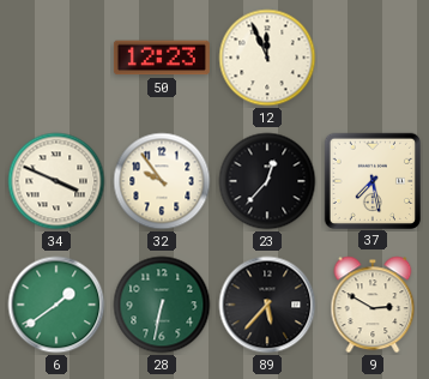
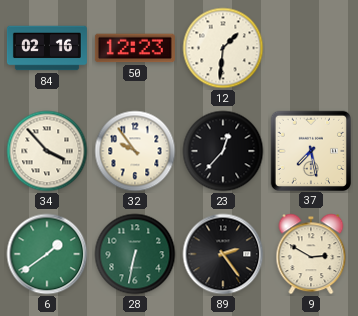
84: none -> 02:16
12: 11:56 -> 1:31
34: 3:49 -> 3:53
89: 5:37 -> 2:24
